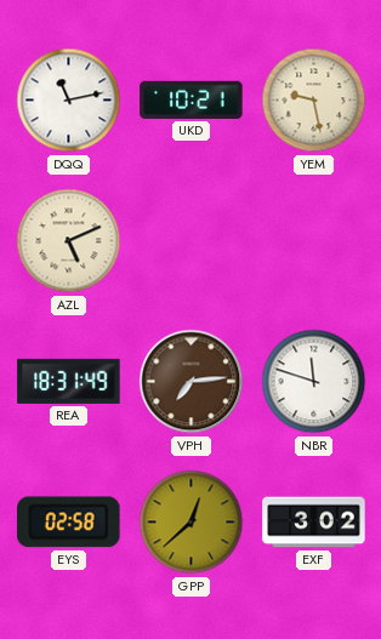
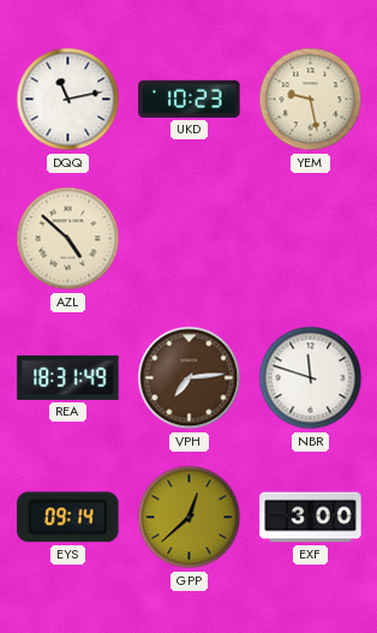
UKD: 10:21 -> 10:23
AZL: 5:11 -> 4:52
EYS: 02:58 -> 09:14
EXF: 3:02 -> 3:00
